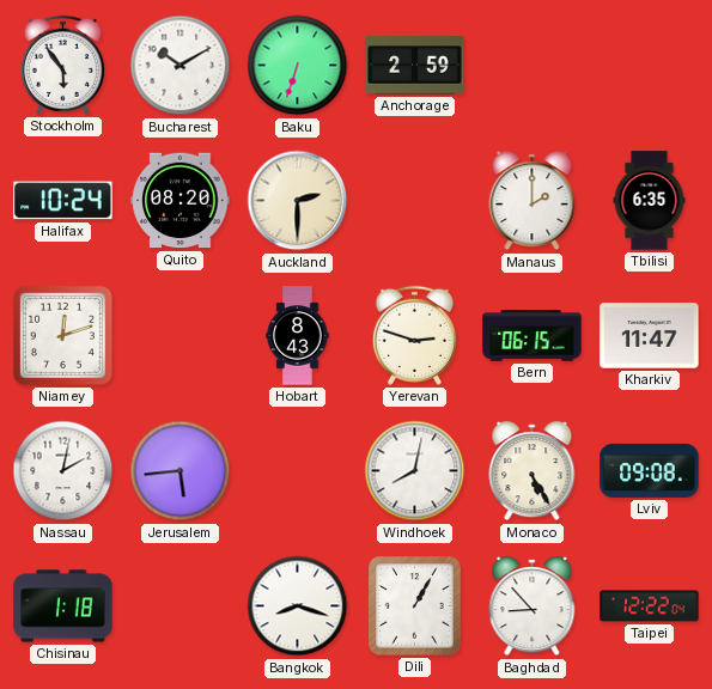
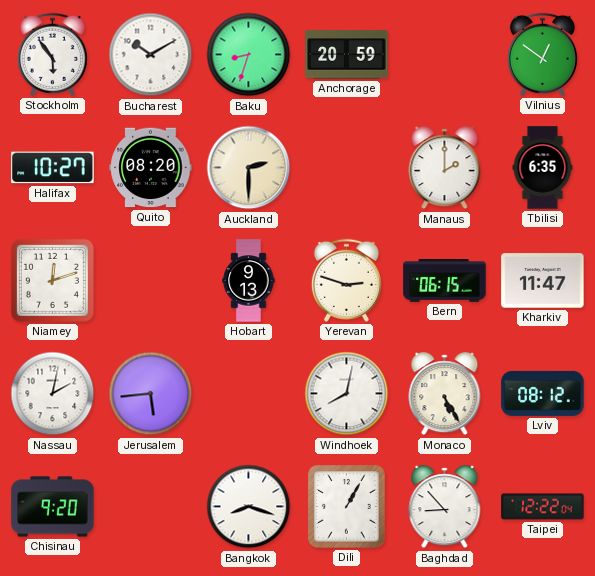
Baku: 6:33 -> 8:33
Anchorage: 2:59 -> 20:59
Vilnius: none -> 12:51
Halifax: 10:24 -> 10:27
Hobart: 8:43 -> 9:13
Lviv: 09:08 -> 08:12
Chisinau: 1:18 -> 9:20
